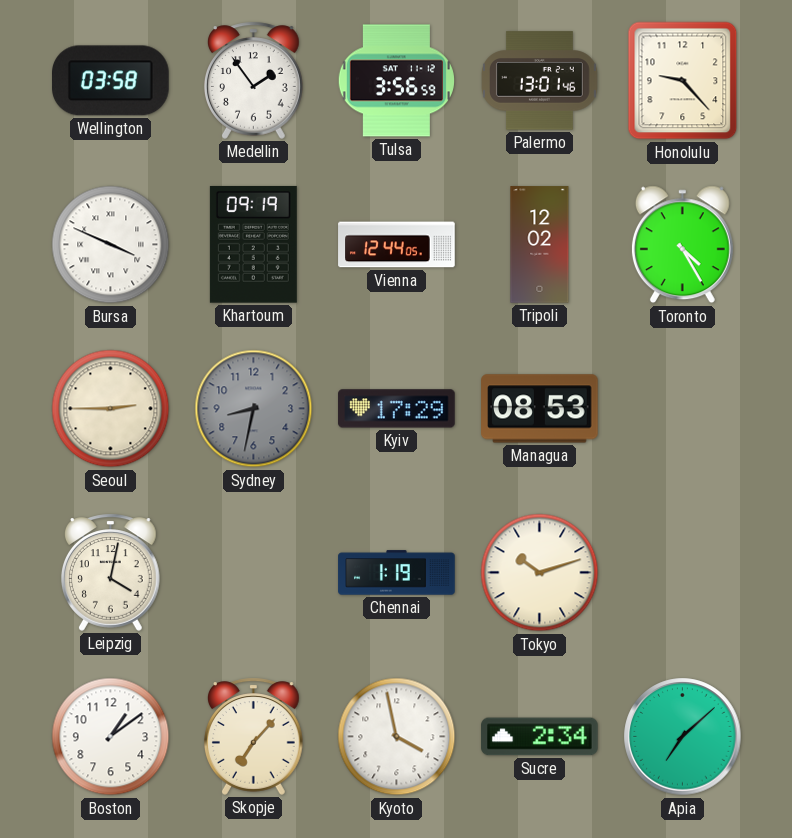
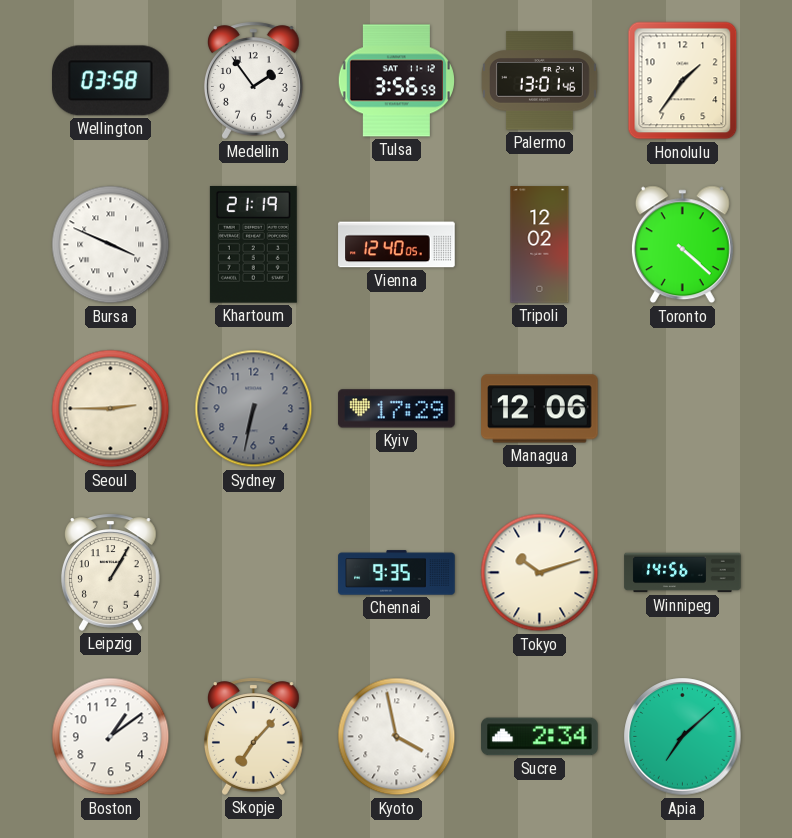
Honolulu: 9:23 -> 1:36
Khartoum: 09:19 -> 21:19
Vienna: 12:44 -> 12:40
Toronto: 4:25 -> 4:22
Sydney: 8:32 -> 6:32
Managua: 08:53 -> 12:06
Leipzig: 4:02 -> 1:05
Chennai: 1:19 -> 9:35
Winnipeg: none -> 14:56
